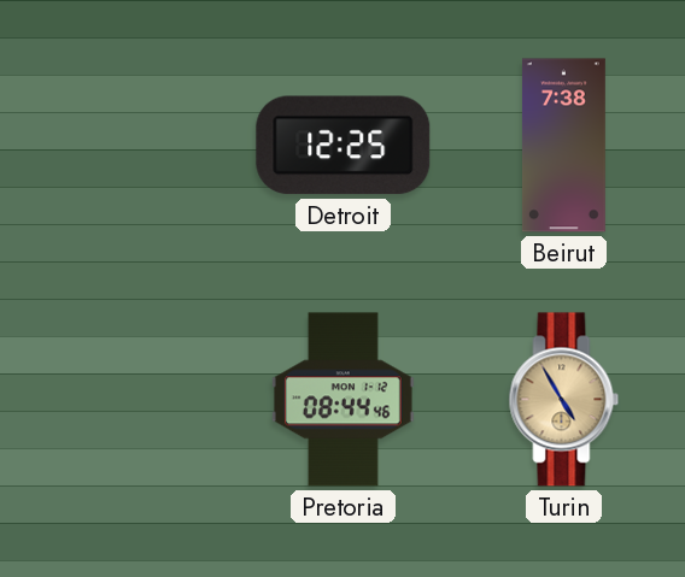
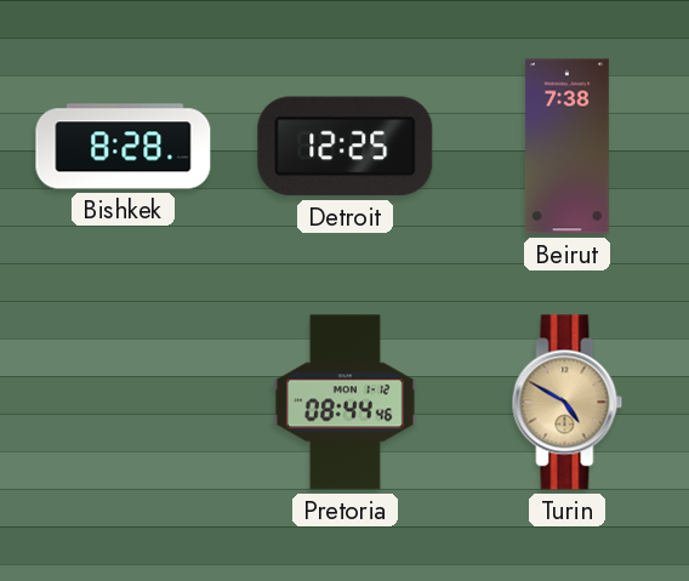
Bishkek: none -> 8:28
Turin: 4:55 -> 4:50
